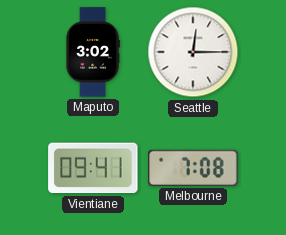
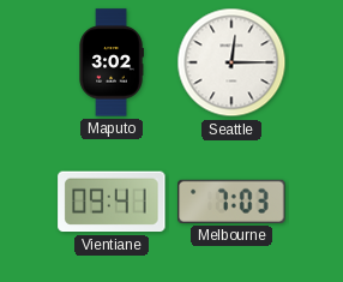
Melbourne: 7:08 -> 7:03
